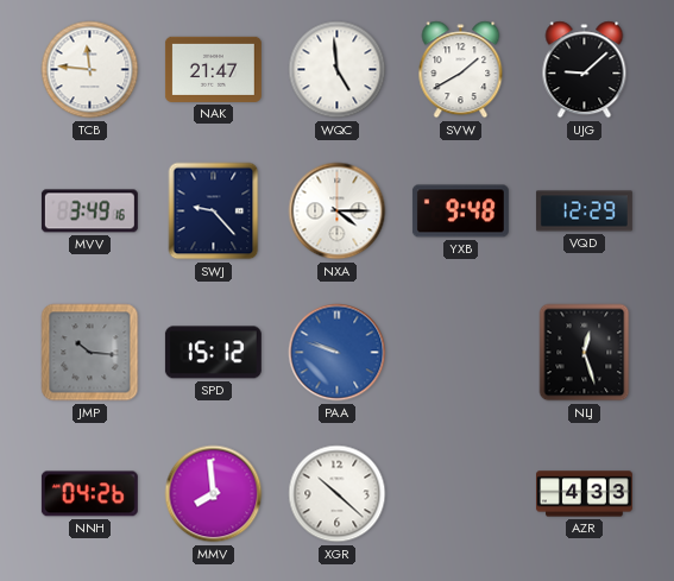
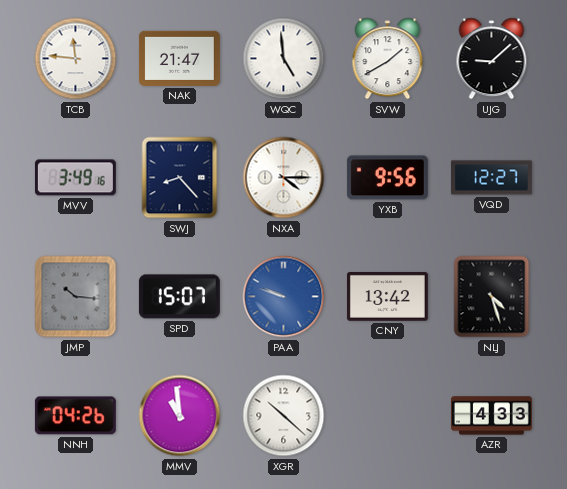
SWJ: 9:23 -> 8:23
YXB: 9:48 -> 9:56
VQD: 12:29 -> 12:27
SPD: 15:12 -> 15:07
CNY: none -> 13:42
NLJ: 12:27 -> 4:27
MMV: 7:59 -> 10:59
